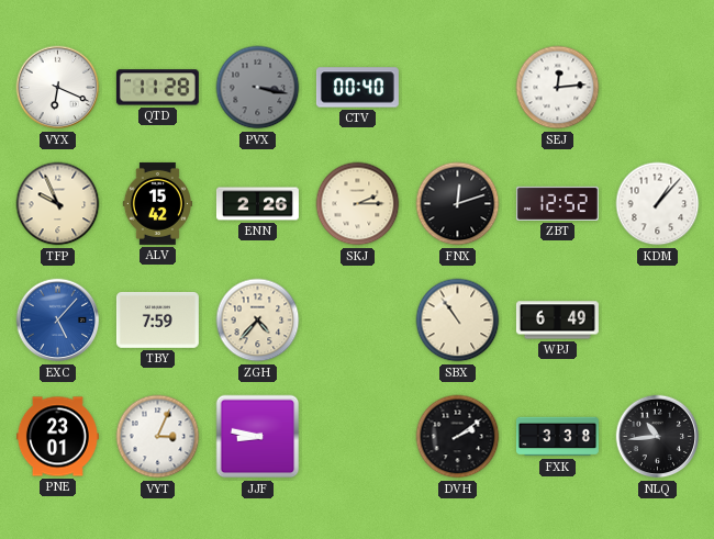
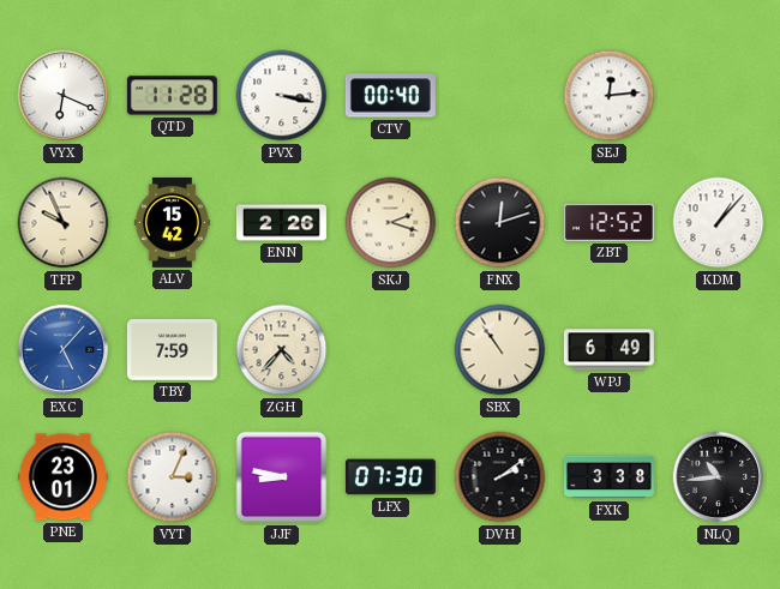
PVX dial: grey -> white
SKJ: 2:15 -> 2:18
LFX: none -> 07:30
